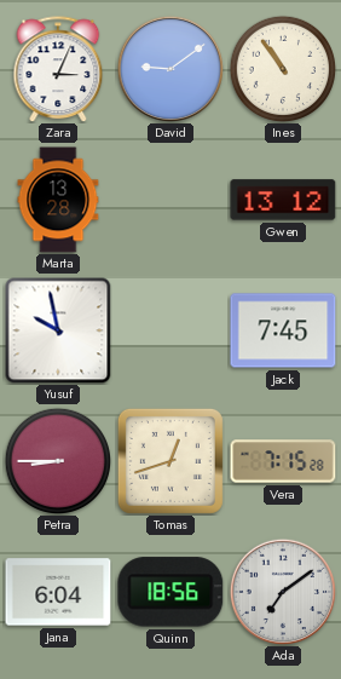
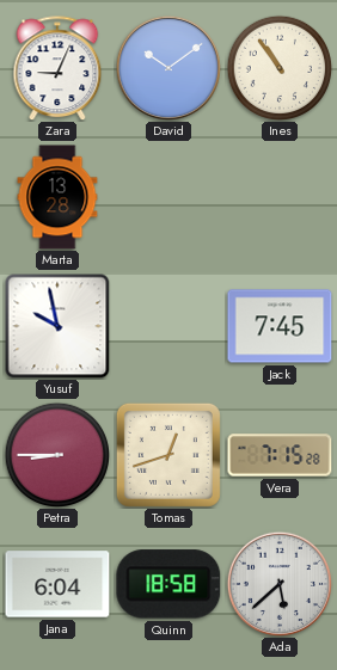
Zara: 3:04 -> 9:04
David: 9:09 -> 10:09
Gwen: 13:12 -> none
Quinn: 18:56 -> 18:58
Ada: 7:09 -> 5:38
